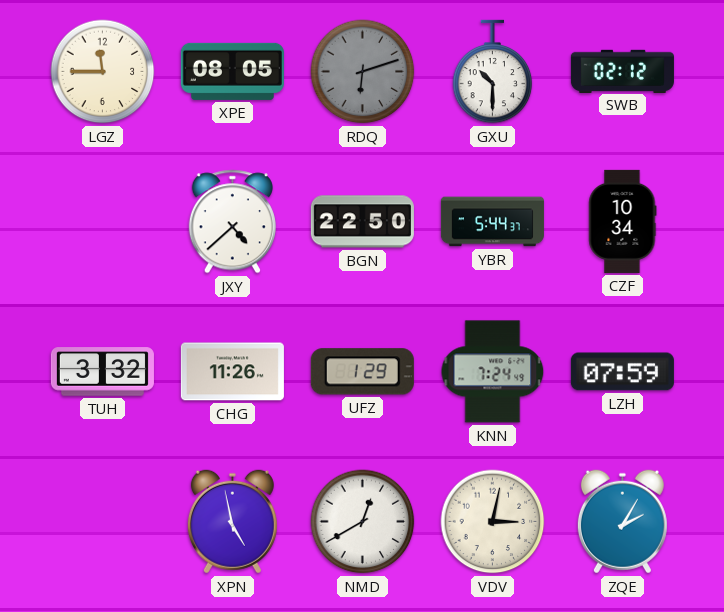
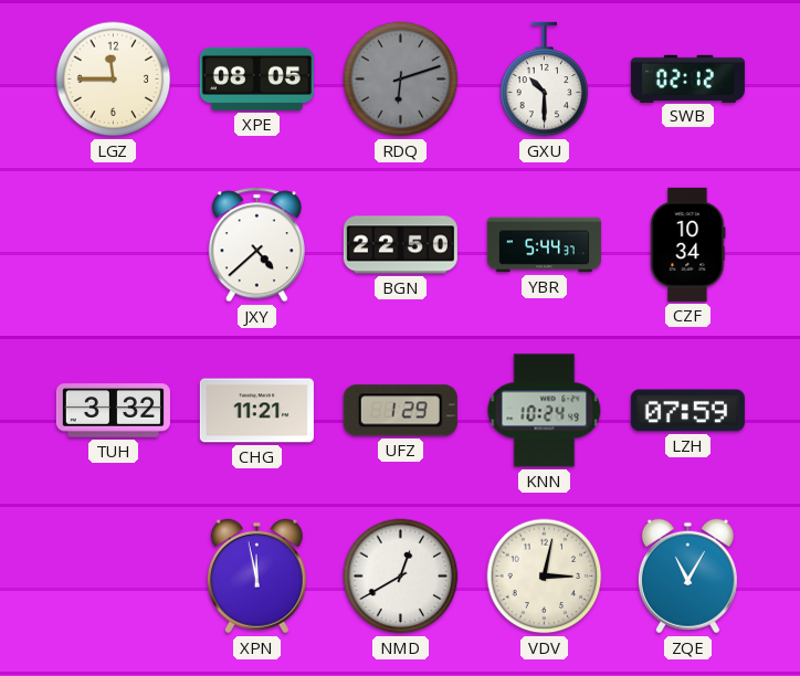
CHG: 11:26 -> 11:21
KNN: 7:24 -> 10:24
XPN: 4:58 -> 11:58
ZQE: 2:05 -> 11:05
